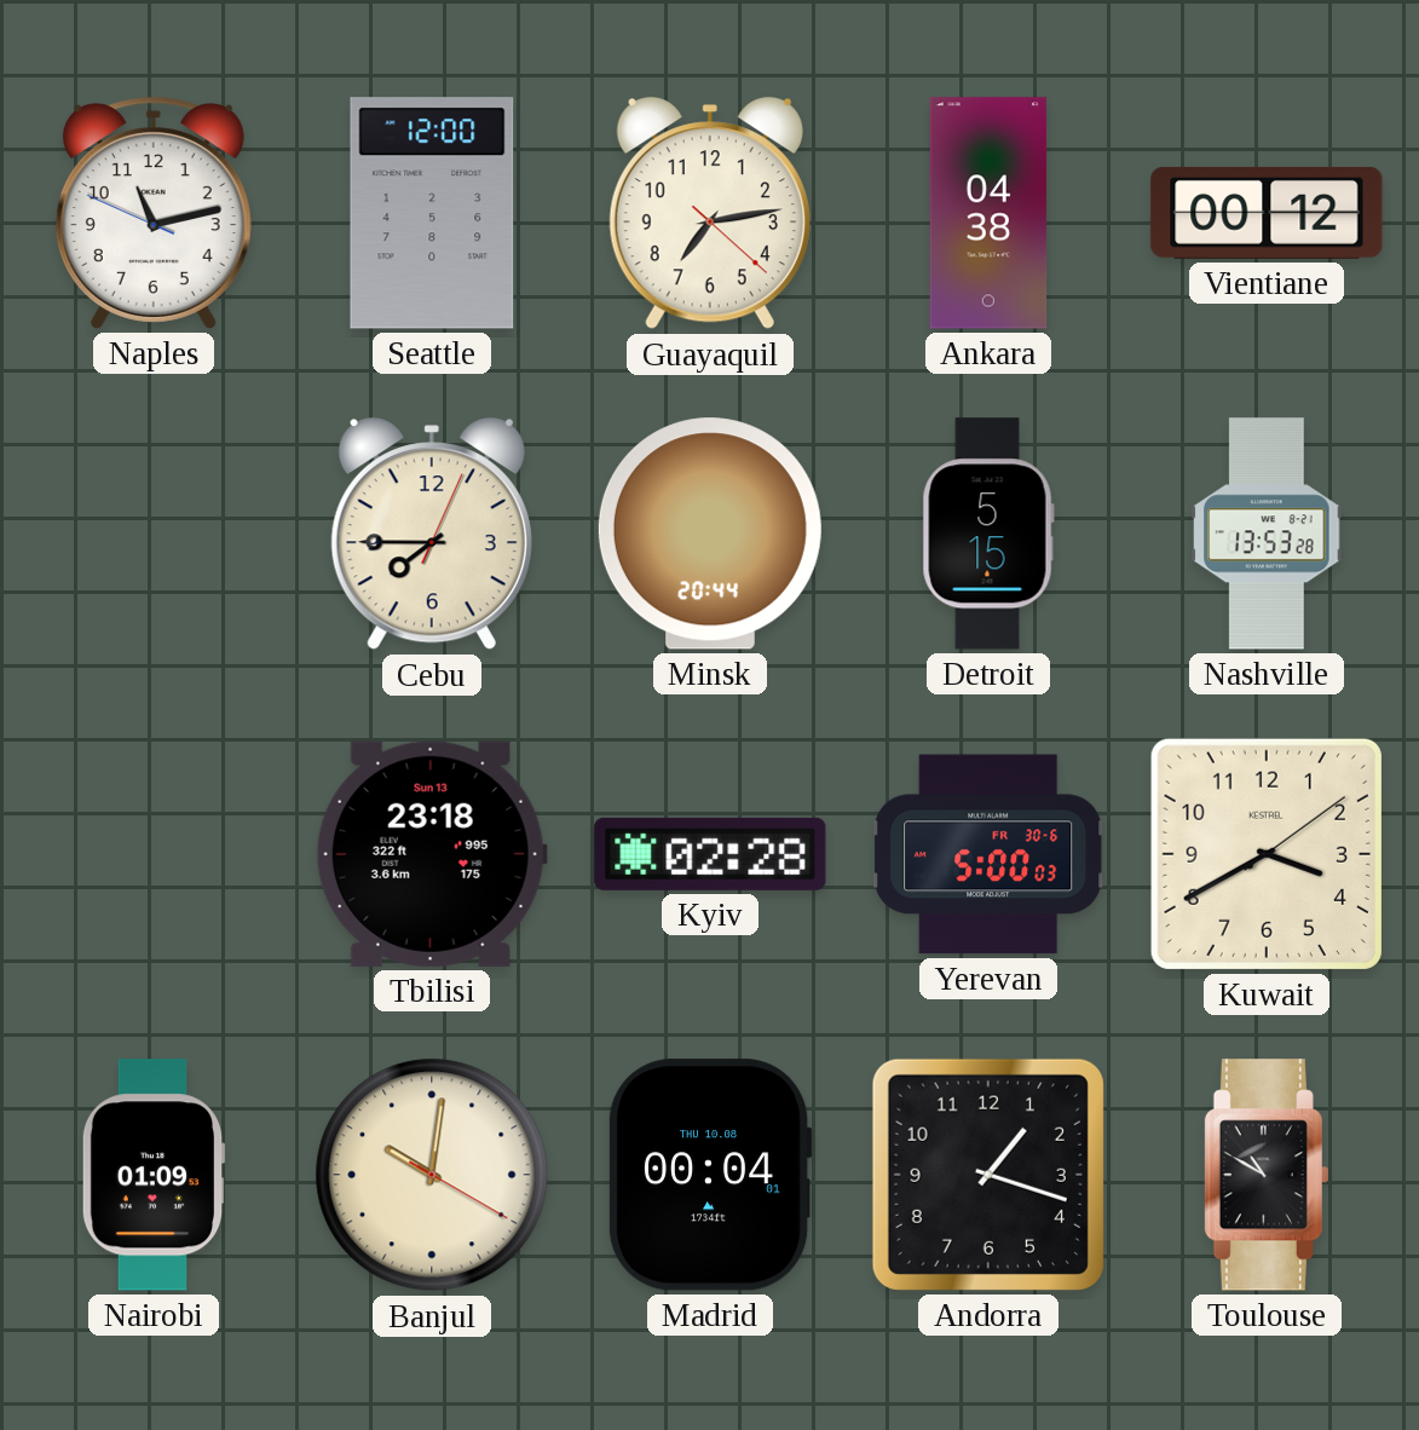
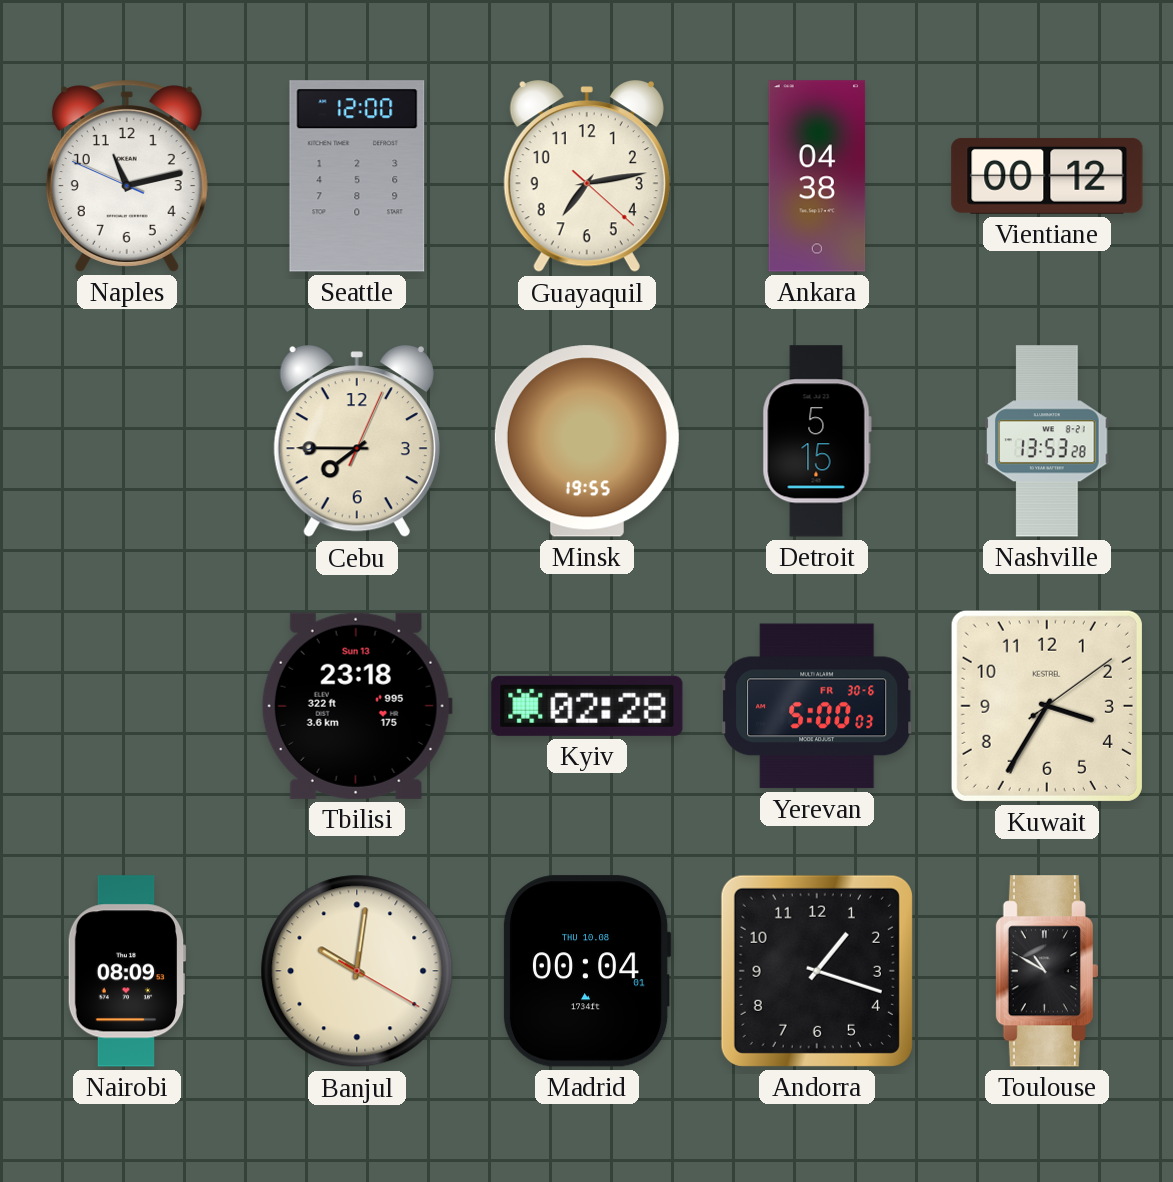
Minsk: 20:44 -> 19:55
Kuwait: 3:40 -> 3:35
Nairobi: 01:09 -> 08:09
